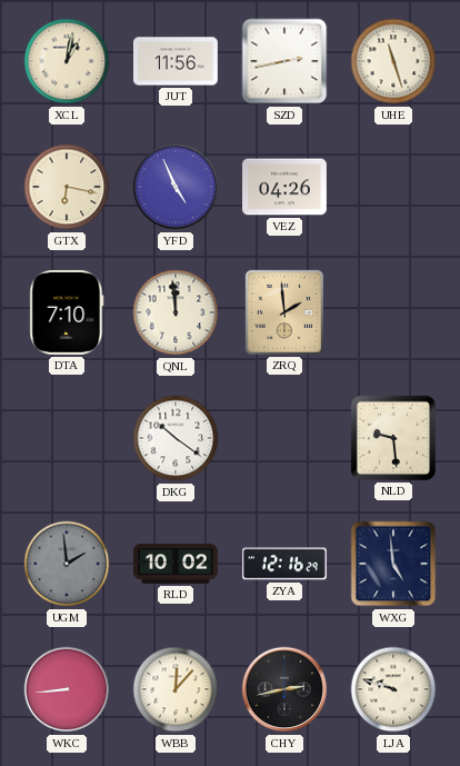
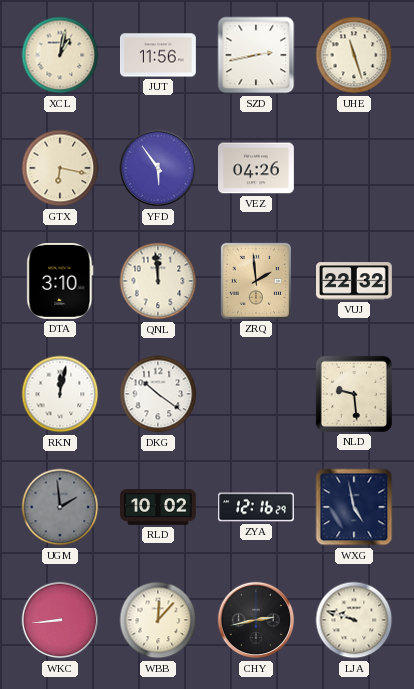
YFD: 4:56 -> 5:54
DTA: 7:10 -> 3:10
VUJ: none -> 22:32
RKN: none -> 12:02
WXG: 4:59 -> 4:58
